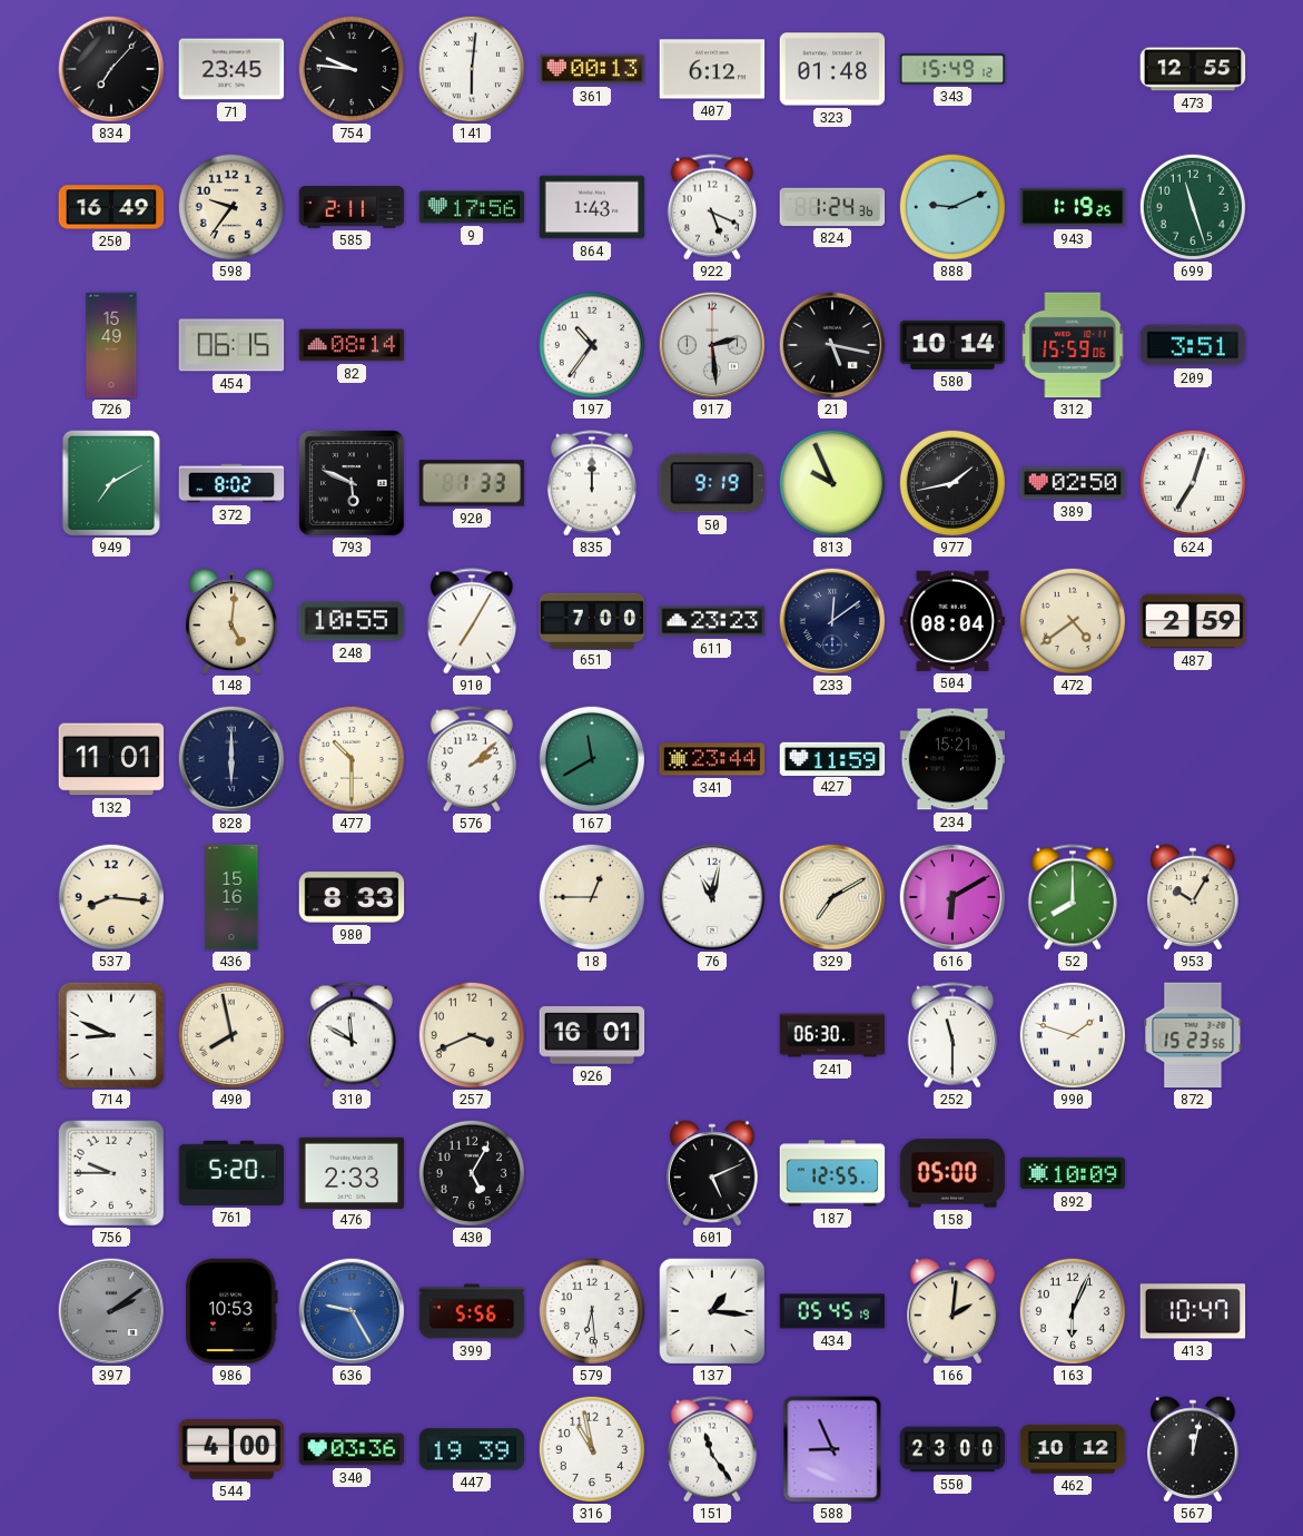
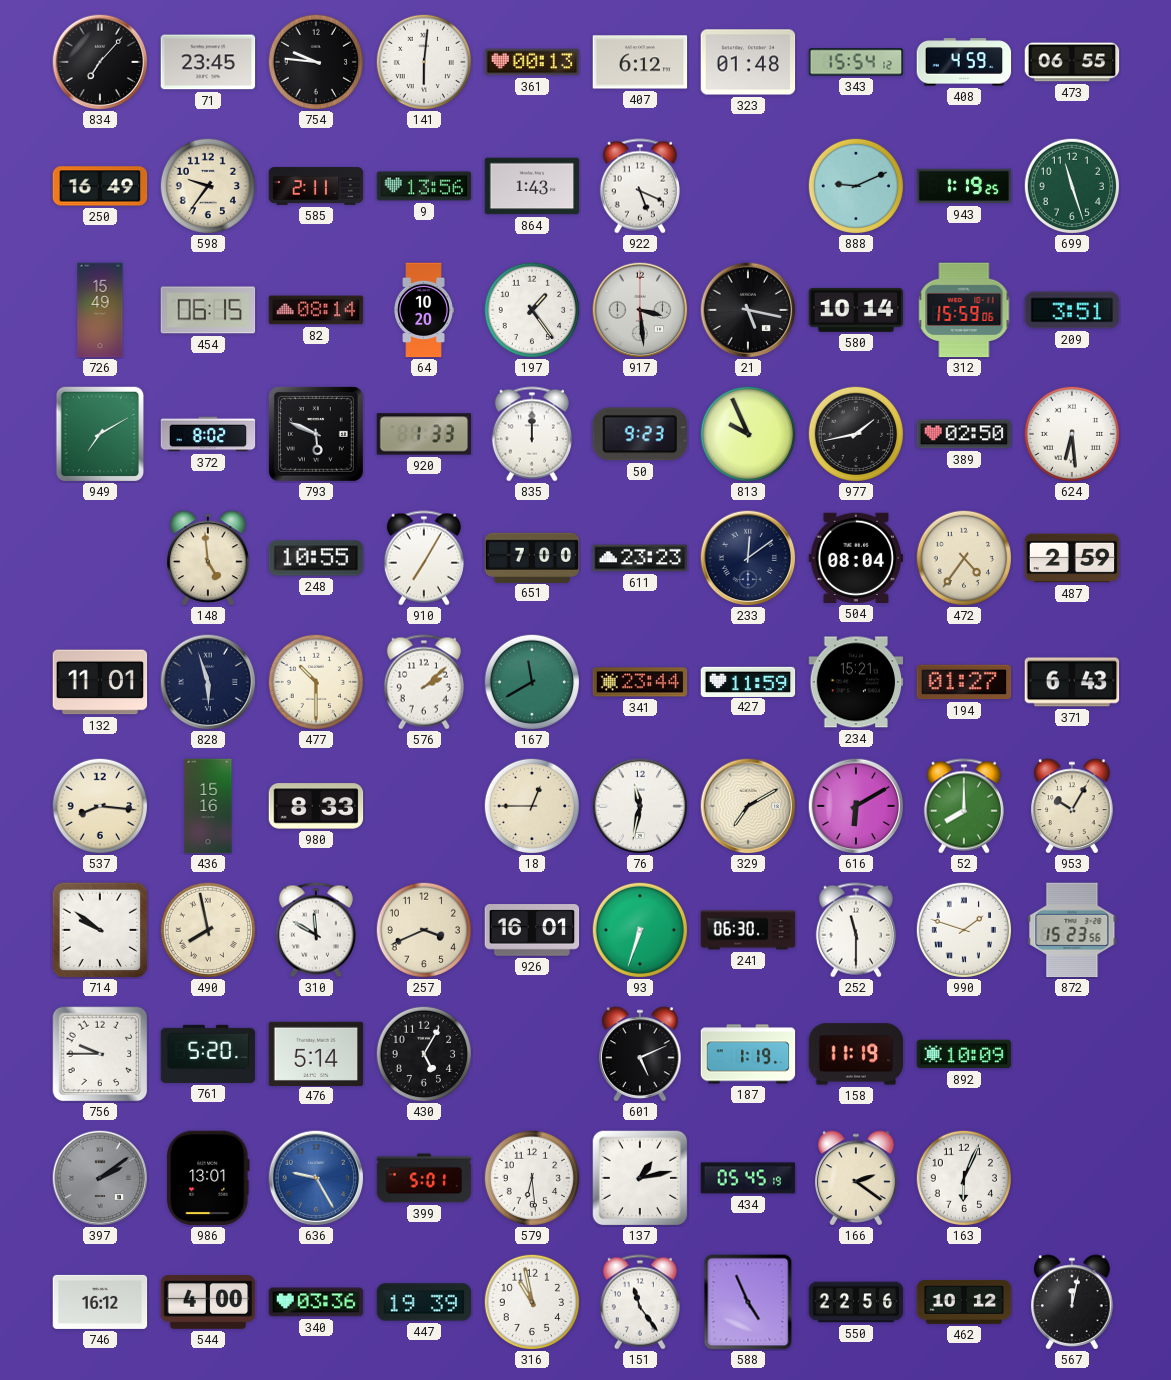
343: 15:49 -> 15:54
408: none -> 4:59
473: 12:55 -> 06:55
9: 17:56 -> 13:56
824: 1:24 -> none
64: none -> 10:20
197: 10:36 -> 1:24
917: 2:29 -> 3:29
50: 9:19 -> 9:23
624: 7:03 -> 6:29
148: 5:01 -> 4:59
472: 4:39 -> 4:36
828: 6:00 -> 5:57
194: none -> 01:27
371: none -> 6:43
76: 11:02 -> 11:32
714: 8:49 -> 9:51
93: none -> 6:33
476: 2:33 -> 5:14
187: 12:55 -> 1:19
158: 05:00 -> 11:19
986: 10:53 -> 13:01
399: 5:56 -> 5:01
137: 1:16 -> 1:13
166: 2:01 -> 2:21
413: 10:47 -> none
746: none -> 16:12
588: 8:56 -> 4:56
550: 23:00 -> 22:56
